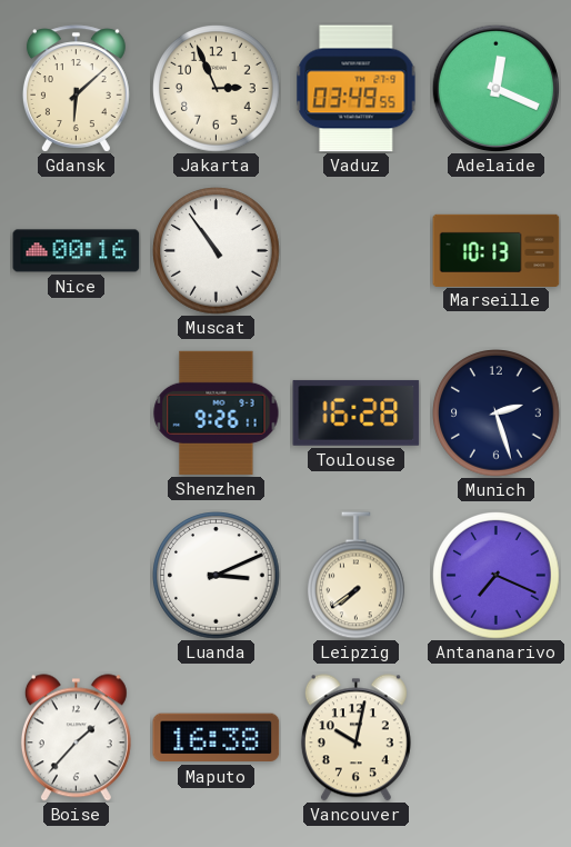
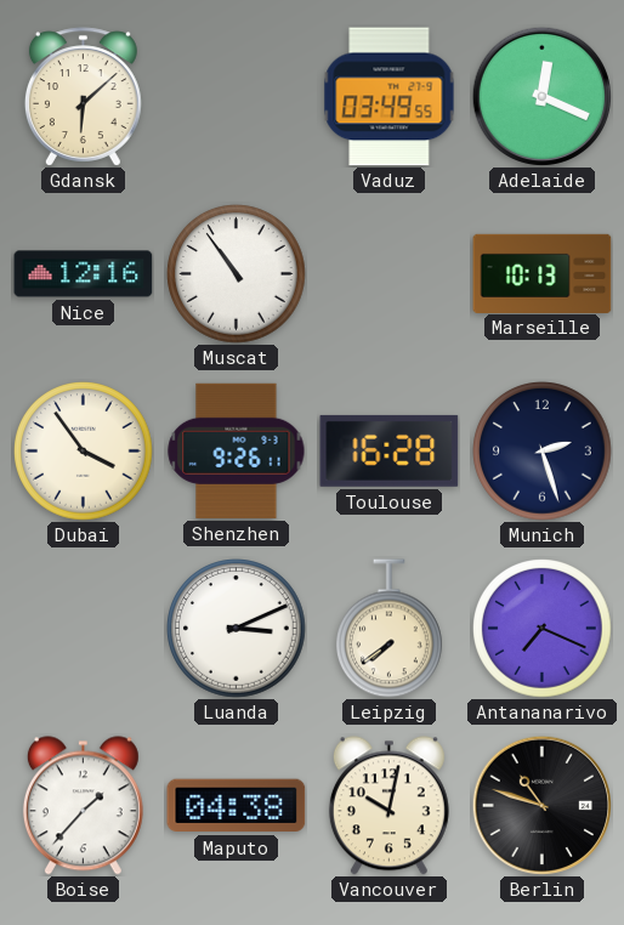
Jakarta: 2:56 -> none
Nice: 00:16 -> 12:16
Dubai: none -> 3:54
Maputo: 16:38 -> 04:38
Berlin: none -> 10:48
